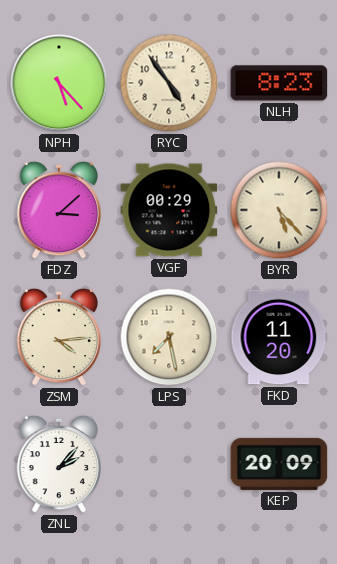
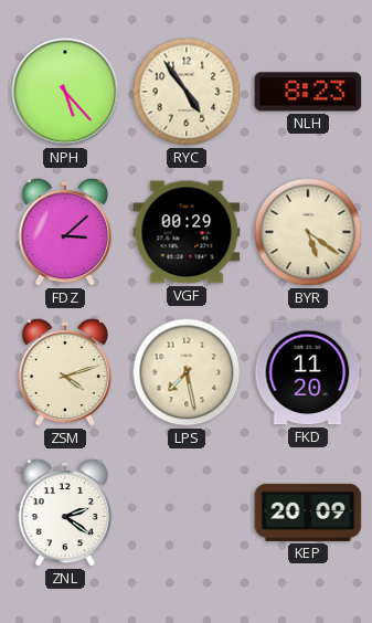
BYR: 5:23 -> 5:21
ZSM: 4:14 -> 4:12
ZNL: 2:07 -> 2:21
